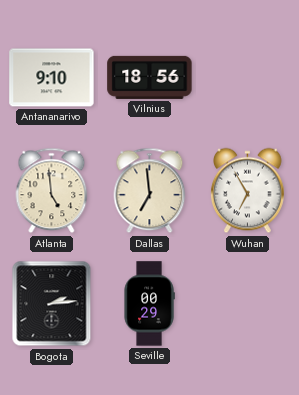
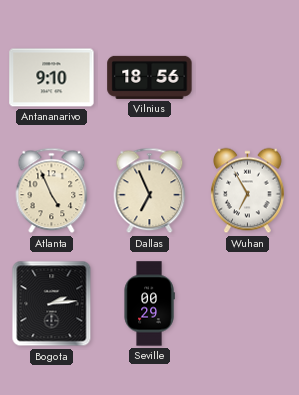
Atlanta: 4:59 -> 4:56
Dallas: 6:59 -> 6:56
